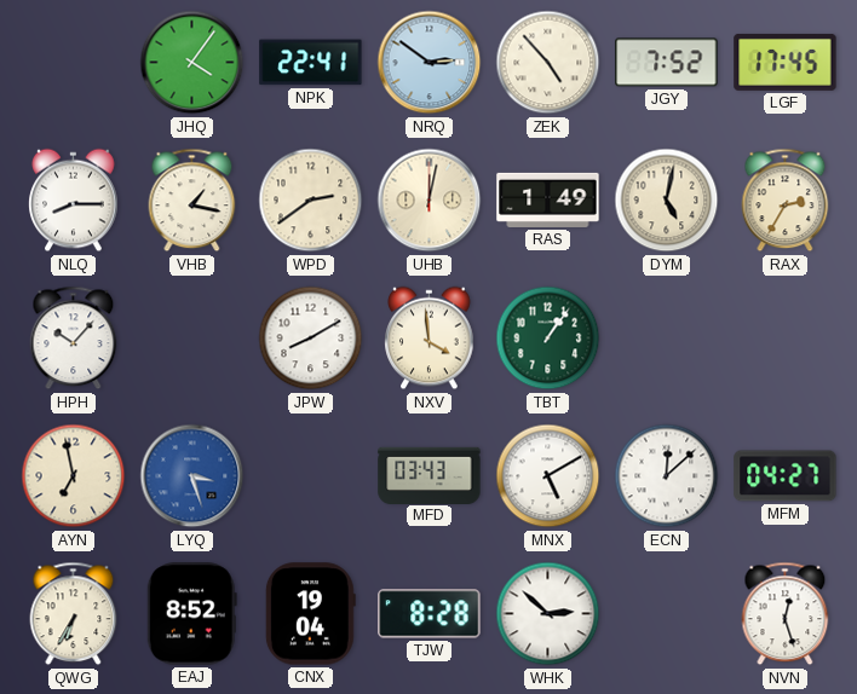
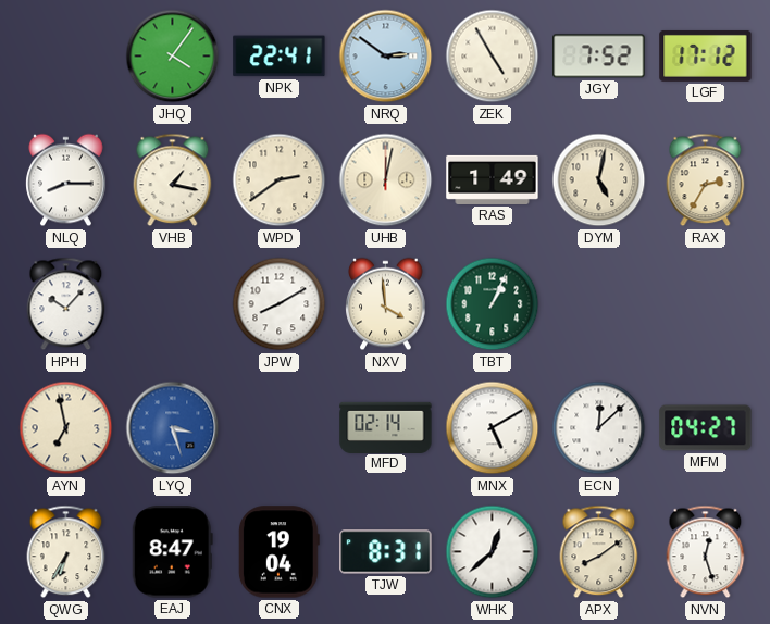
ZEK: 4:53 -> 4:55
LGF: 17:45 -> 17:12
TBT: 1:06 -> 1:04
MFD: 03:43 -> 02:14
EAJ: 8:52 -> 8:47
TJW: 8:28 -> 8:31
WHK: 2:52 -> 12:38
APX: none -> 8:09
